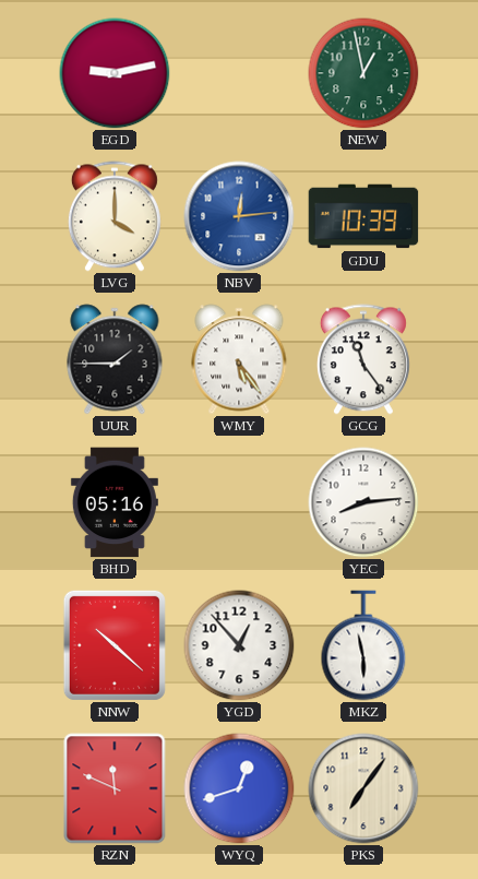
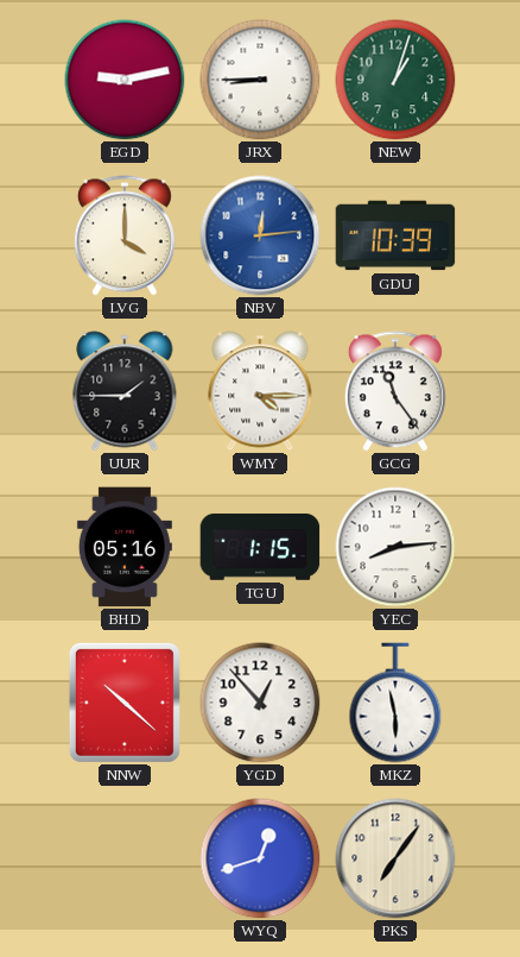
JRX: none -> 8:45
NEW: 12:58 -> 1:03
WMY: 5:24 -> 4:15
TGU: none -> 1:15
RZN: 11:49 -> none
